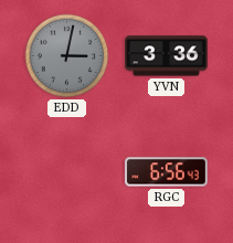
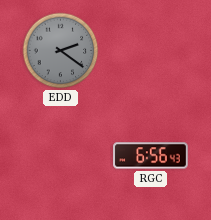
EDD: 3:02 -> 2:21
YVN: 3:36 -> none
